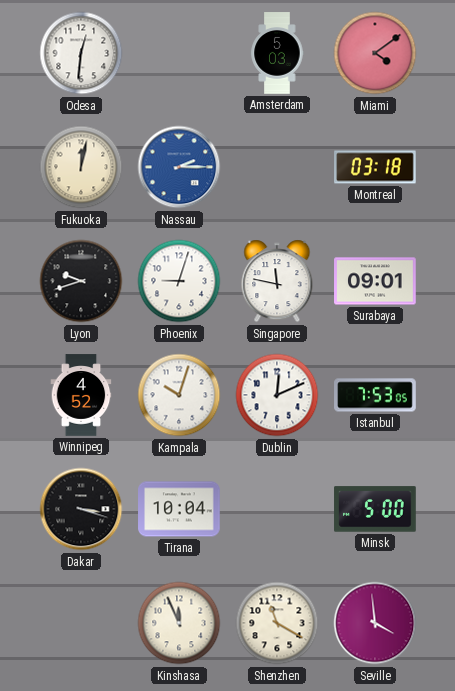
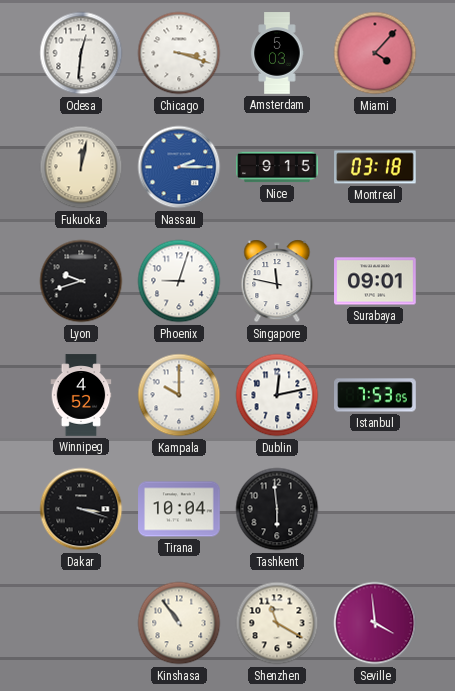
Chicago: none -> 3:18
Miami: 4:09 -> 4:07
Nice: none -> 9:15
Kampala: 10:03 -> 10:00
Dublin: 12:11 -> 12:13
Tashkent: none -> 5:59
Minsk: 5:00 -> none
Kinshasa: 11:56 -> 10:54
